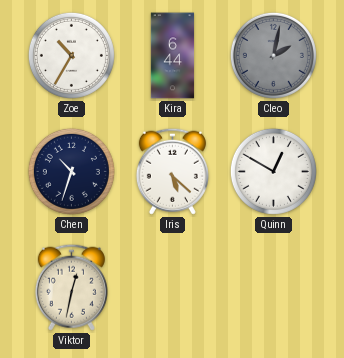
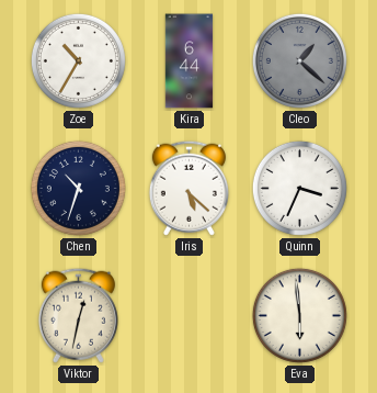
Cleo: 2:02 -> 1:22
Quinn: 12:50 -> 3:34
Eva: none -> 5:59
